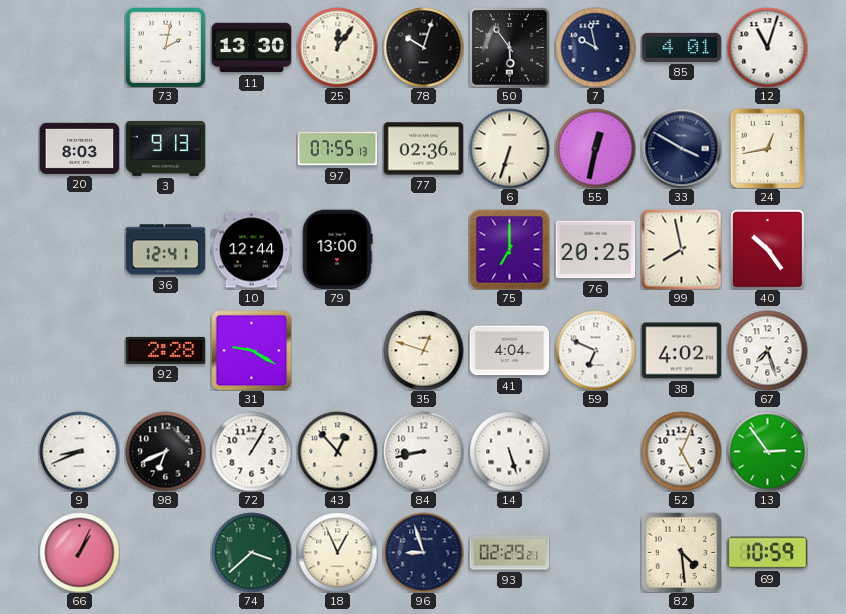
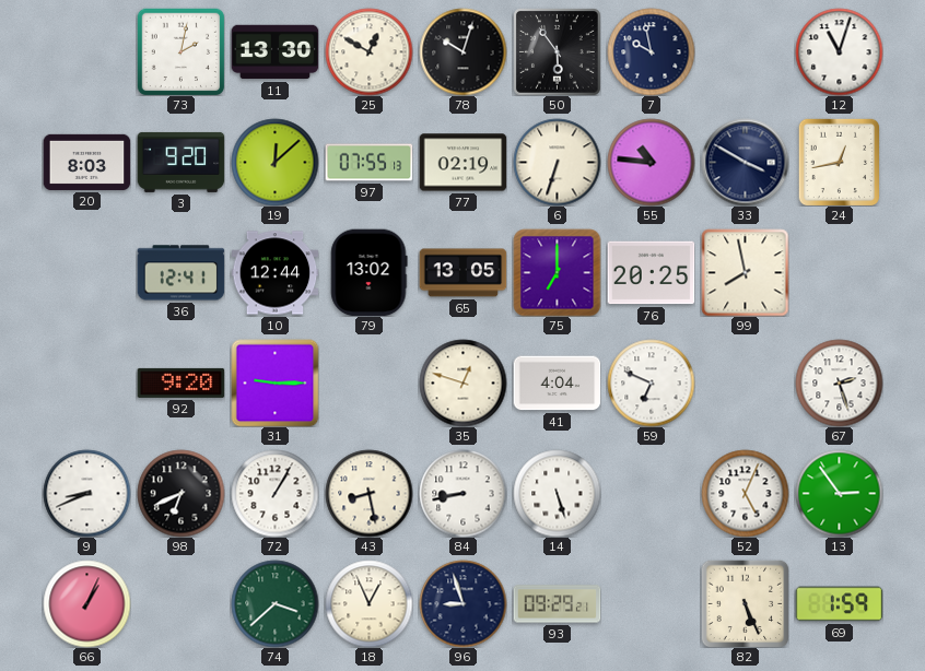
25: 12:06 -> 12:50
85: 4:01 -> none
3: 9:13 -> 9:20
19: none -> 12:08
77: 02:36 -> 02:19
55: 12:32 -> 10:46
79: 13:00 -> 13:02
65: none -> 13:05
40: 10:24 -> none
92: 2:28 -> 9:20
31: 9:20 -> 9:15
38: 4:02 -> none
67: 7:27 -> 2:27
43: 12:53 -> 8:28
93: 02:29 -> 09:29
82: 4:29 -> 5:26
69: 10:59 -> 1:59
